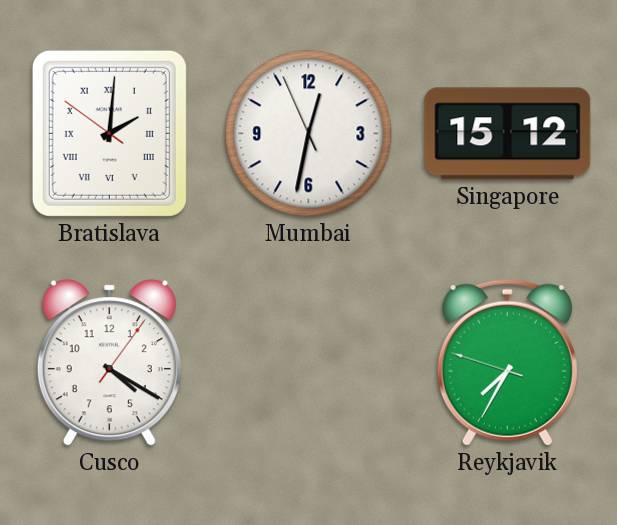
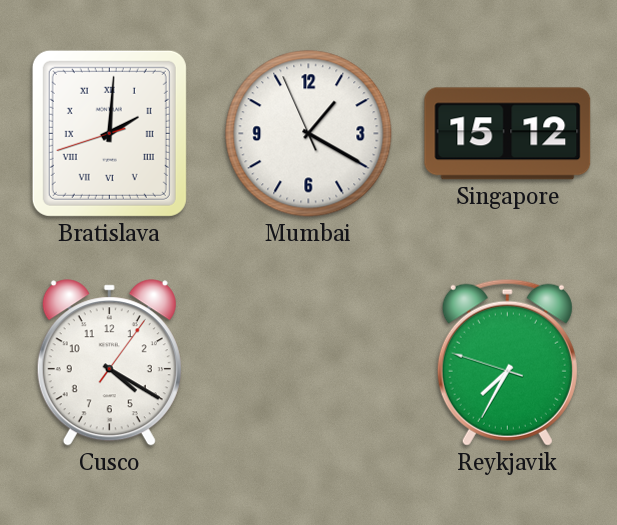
Bratislava: 2:00:51 -> 2:00:42
Mumbai: 12:31 -> 1:19
